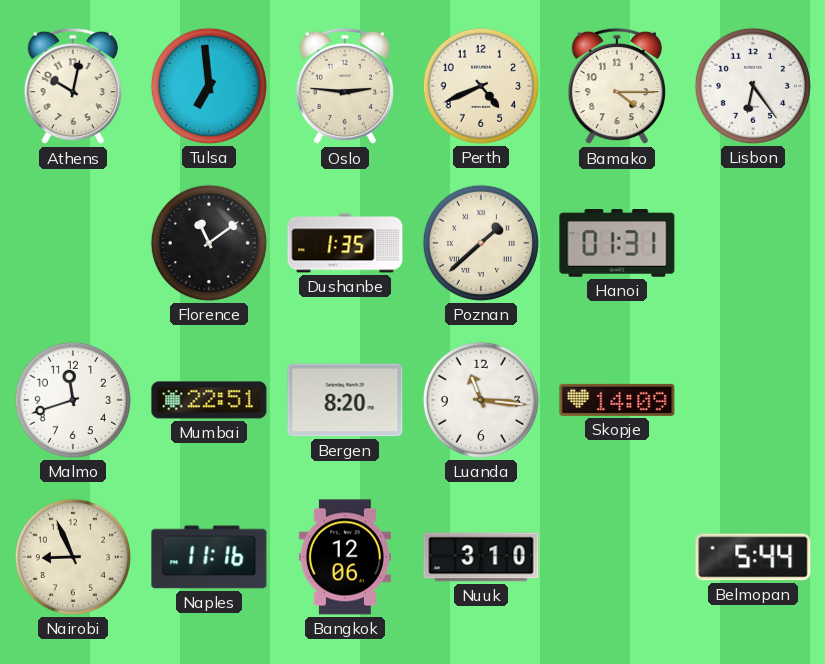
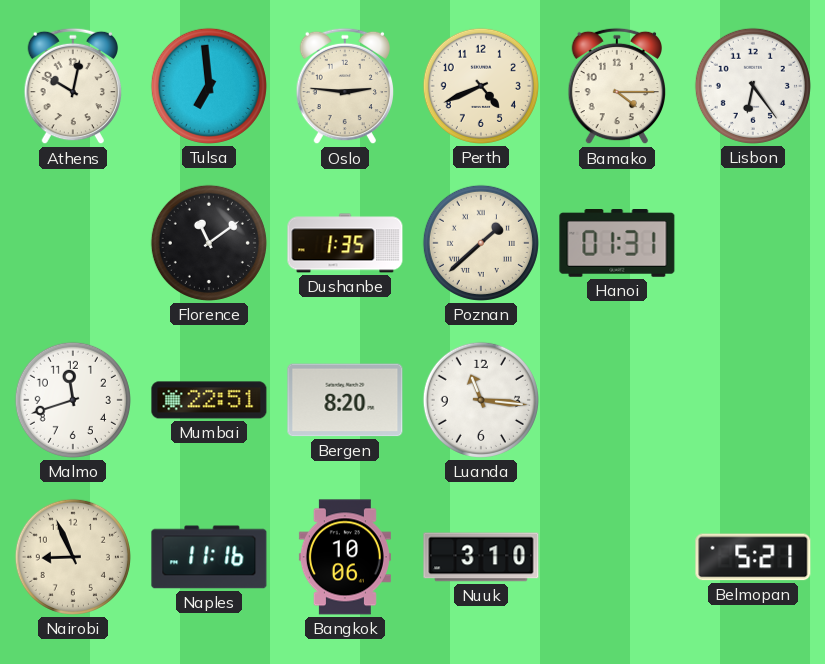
Skopje: 14:09 -> none
Bangkok: 12:06 -> 10:06
Belmopan: 5:44 -> 5:21
